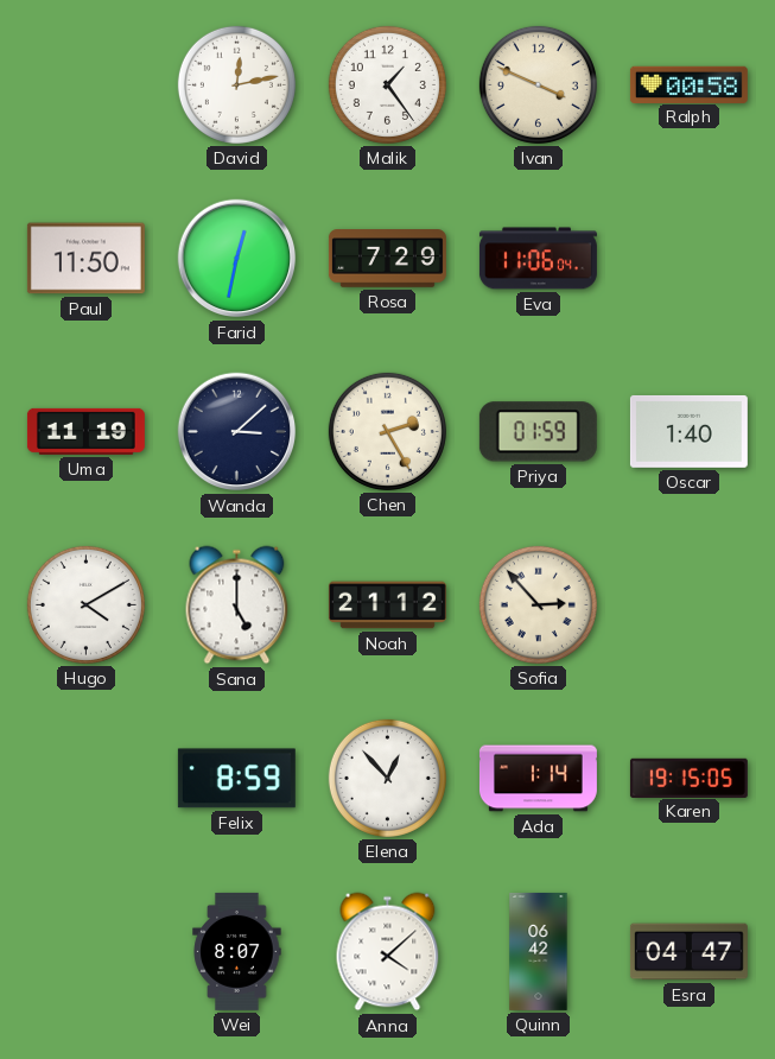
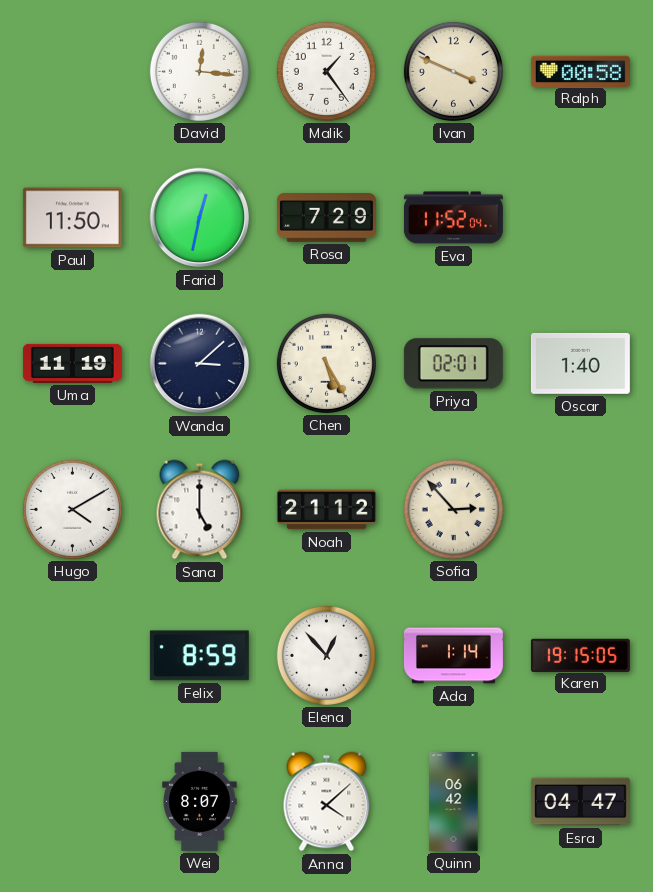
David: 12:13 -> 12:16
Eva: 11:06 -> 11:52
Chen: 2:25 -> 5:25
Priya: 01:59 -> 02:01
